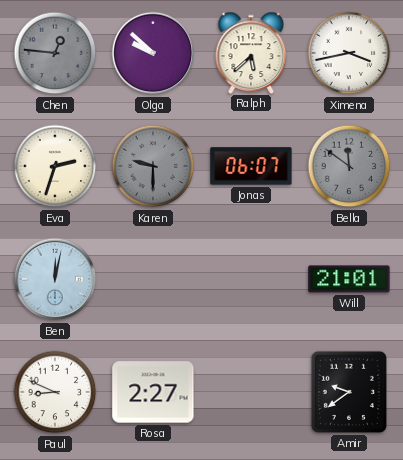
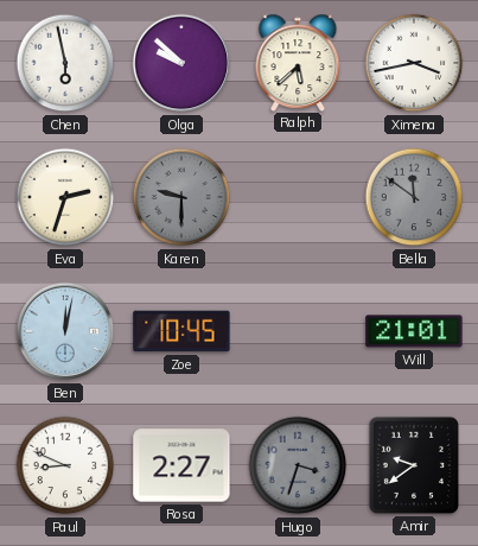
Chen: 12:46 -> 5:58
Chen dial: grey -> white
Jonas: 06:07 -> none
Zoe: none -> 10:45
Hugo: none -> 3:33
